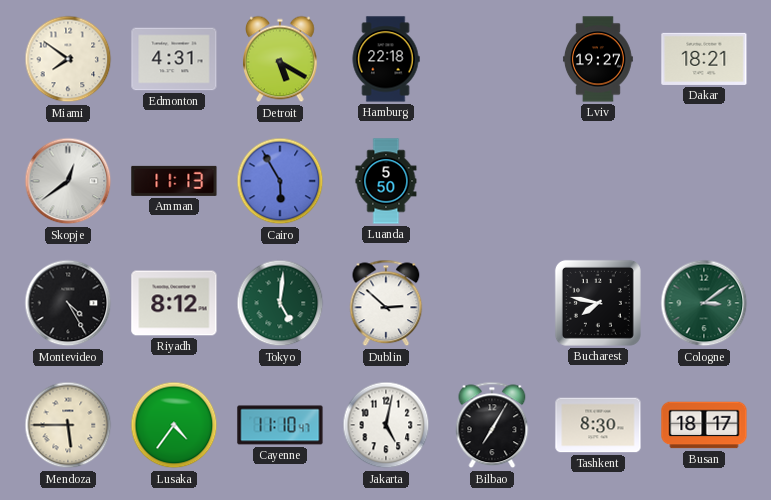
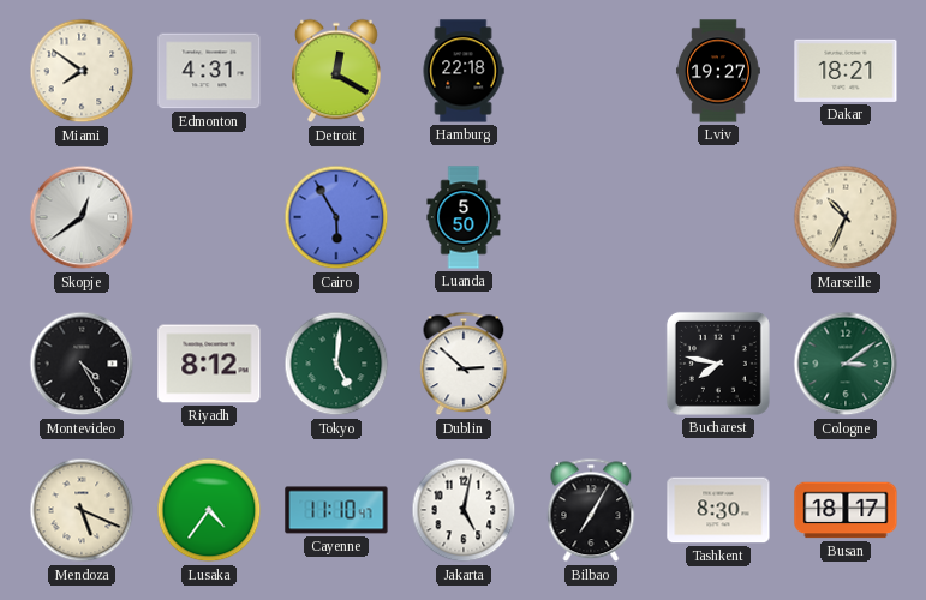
Detroit: 5:20 -> 12:20
Amman: 11:13 -> none
Marseille: none -> 10:34
Mendoza: 5:45 -> 5:19
